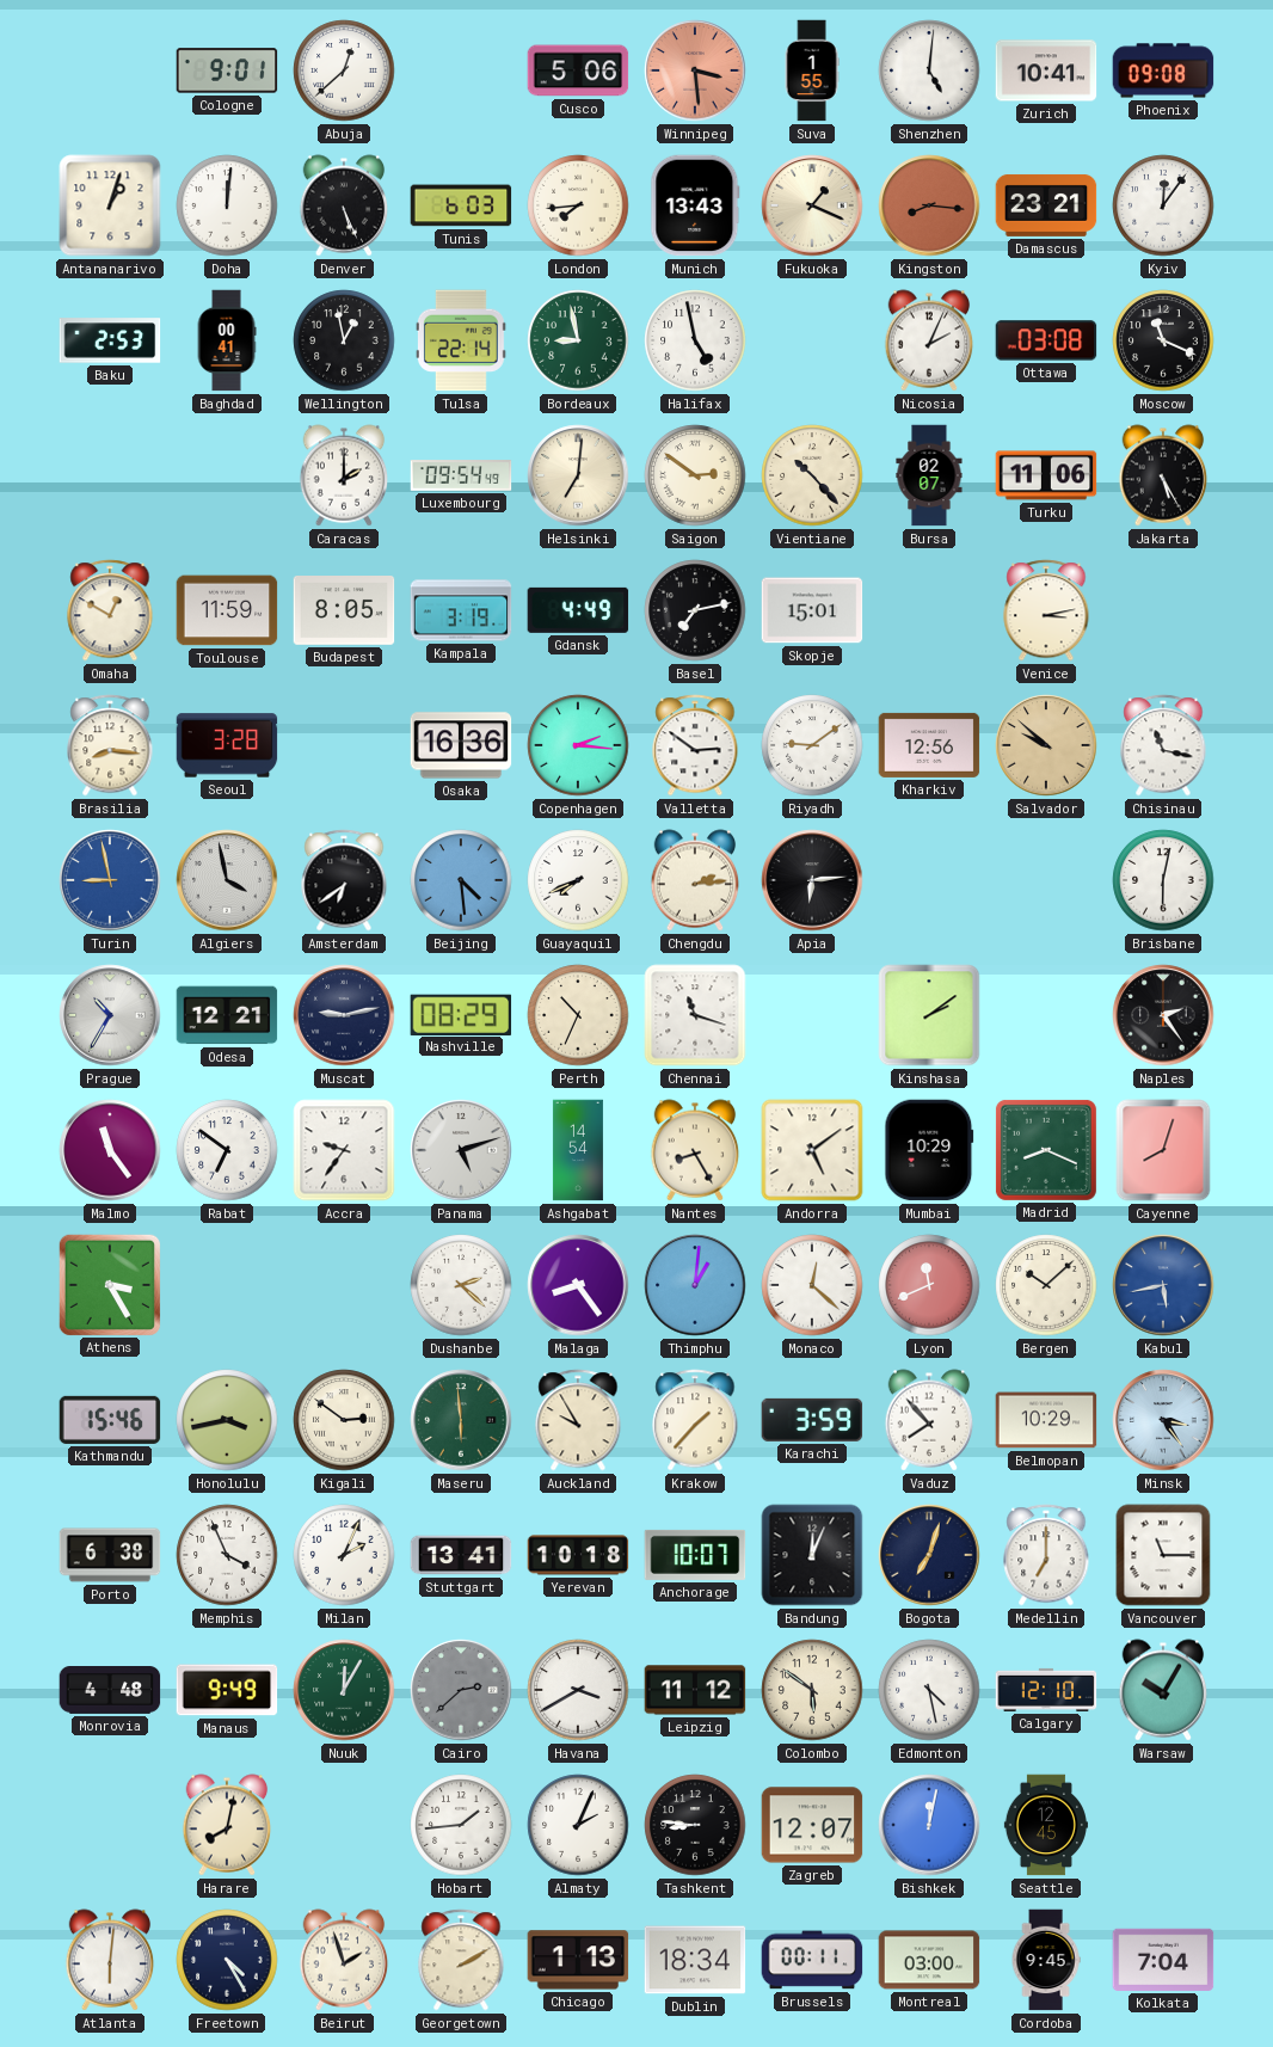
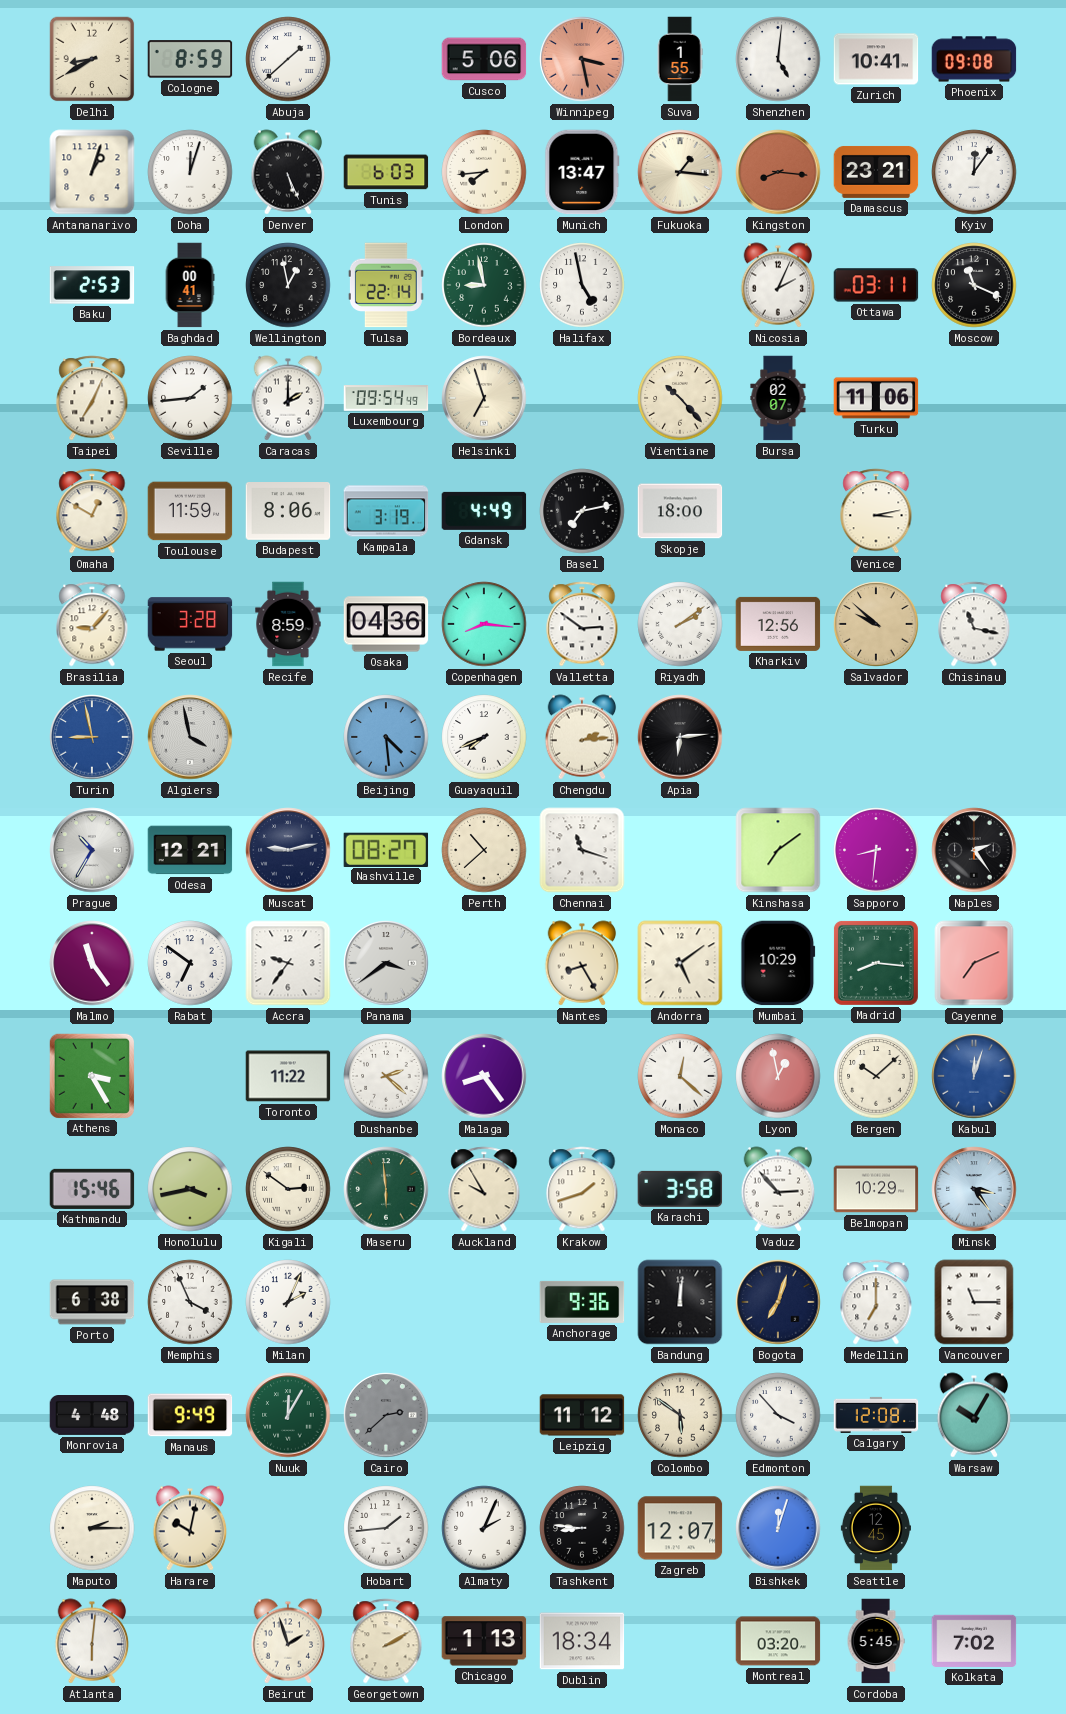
Delhi: none -> 8:40
Cologne: 9:01 -> 8:59
Abuja: 12:38 -> 1:38
Winnipeg: 3:29 -> 3:28
Doha: 12:01 -> 12:03
Munich: 13:43 -> 13:47
Fukuoka: 1:19 -> 1:16
Ottawa: 03:08 -> 03:11
Taipei: none -> 7:04
Seville: none -> 1:44
Helsinki: 7:01 -> 6:57
Saigon: 2:51 -> none
Jakarta: 5:25 -> none
Budapest: 8:05 -> 8:06
Skopje: 15:01 -> 18:00
Brasilia: 8:16 -> 9:07
Recife: none -> 8:59
Osaka: 16:36 -> 04:36
Copenhagen: 2:16 -> 8:16
Riyadh: 9:09 -> 2:09
Amsterdam: 6:39 -> none
Brisbane: 6:02 -> none
Nashville: 08:29 -> 08:27
Perth: 10:34 -> 10:38
Kinshasa: 2:09 -> 7:09
Sapporo: none -> 8:31
Panama: 5:12 -> 3:39
Ashgabat: 14:54 -> none
Madrid: 8:19 -> 8:16
Cayenne: 8:03 -> 7:11
Toronto: none -> 11:22
Thimphu: 1:01 -> none
Lyon: 11:41 -> 12:58
Kabul: 5:43 -> 12:03
Krakow: 1:37 -> 1:42
Karachi: 3:59 -> 3:58
Vaduz: 7:53 -> 2:53
Stuttgart: 13:41 -> none
Yerevan: 10:18 -> none
Anchorage: 10:07 -> 9:36
Bandung: 12:04 -> 12:01
Havana: 3:40 -> none
Edmonton: 4:28 -> 3:53
Calgary: 12:10 -> 12:08
Maputo: none -> 2:15
Harare: 8:02 -> 10:02
Bishkek: 12:02 -> 12:03
Freetown: 4:25 -> none
Brussels: 00:11 -> none
Montreal: 03:00 -> 03:20
Cordoba: 9:45 -> 5:45
Kolkata: 7:04 -> 7:02
